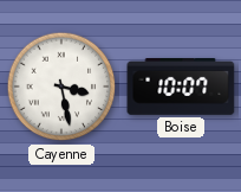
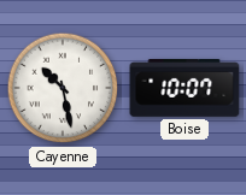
Cayenne: 3:28 -> 10:28
